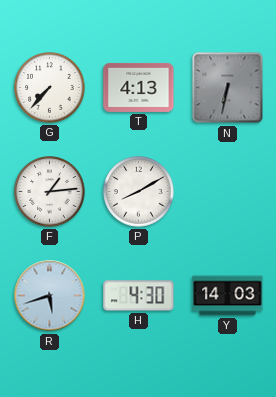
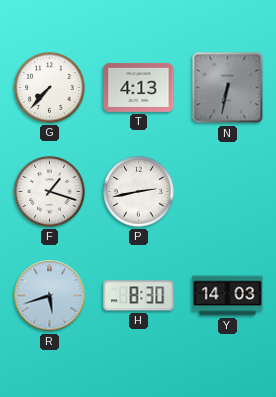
F: 1:14 -> 1:18
P: 8:10 -> 2:43
H: 4:30 -> 8:30
